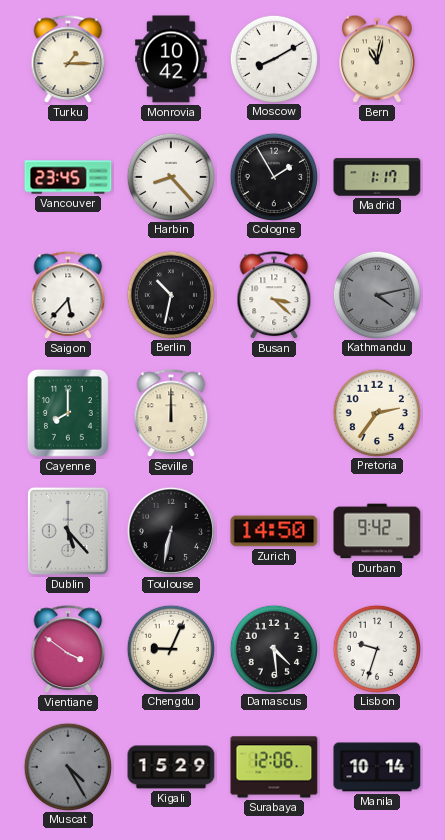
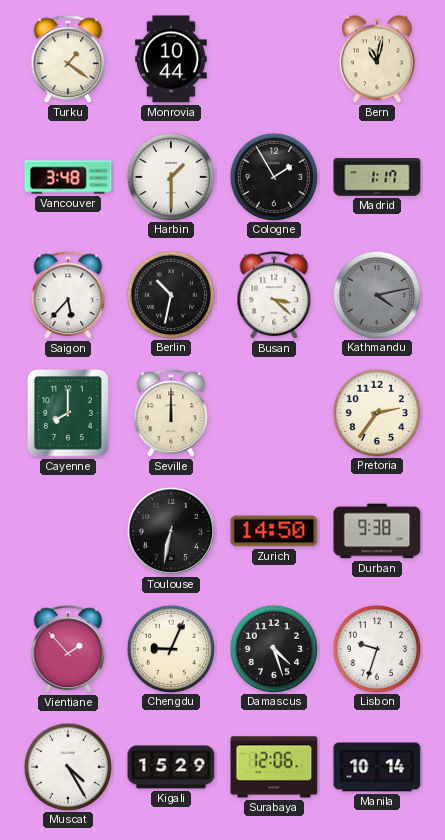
Turku: 1:15 -> 1:21
Monrovia: 10:42 -> 10:44
Moscow: 8:10 -> none
Vancouver: 23:45 -> 3:48
Harbin: 8:23 -> 1:30
Dublin: 5:23 -> none
Durban: 9:42 -> 9:38
Vientiane: 3:51 -> 1:53
Damascus: 4:29 -> 4:27
Muscat dial: grey -> white
